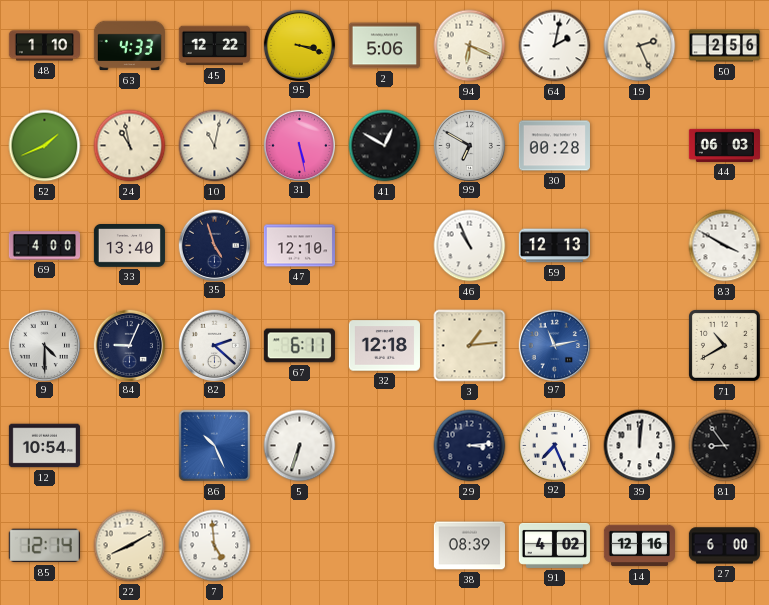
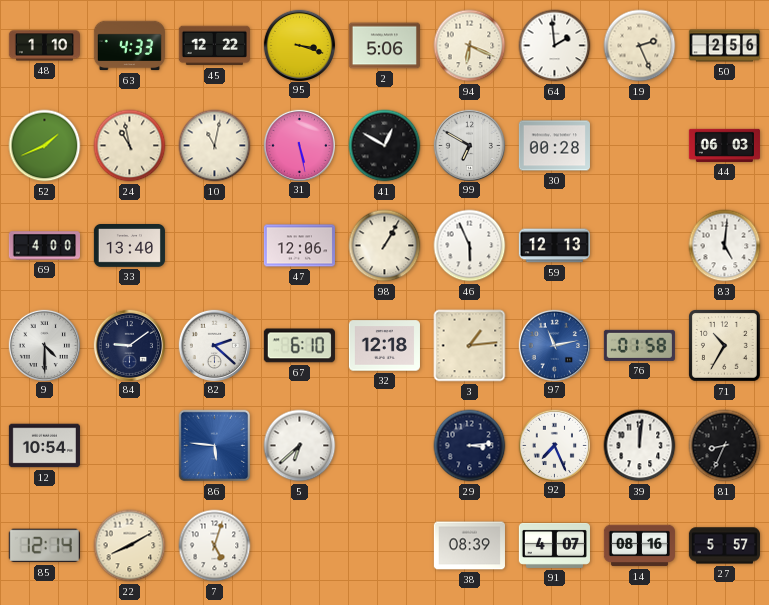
64: 2:02 -> 1:59
35: 4:57 -> none
47: 12:10 -> 12:06
98: none -> 1:05
46: 10:56 -> 5:56
83: 3:50 -> 5:01
84: 9:04 -> 9:09
67: 6:11 -> 6:10
76: none -> 01:58
71: 10:40 -> 10:35
86: 10:26 -> 5:46
5: 6:33 -> 6:38
81: 8:54 -> 8:34
7: 4:59 -> 5:03
91: 4:02 -> 4:07
14: 12:16 -> 08:16
27: 6:00 -> 5:57
